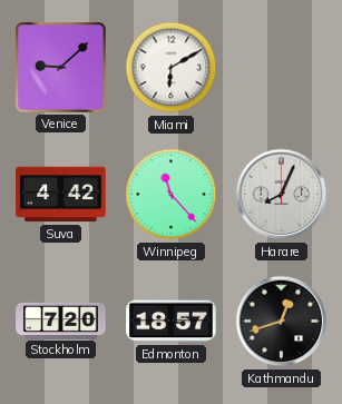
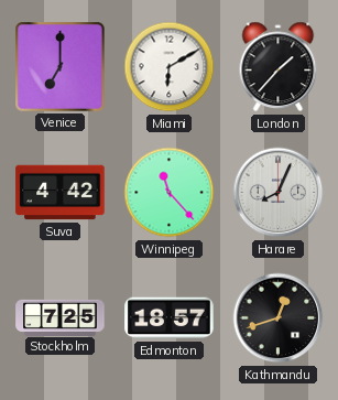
Venice: 9:08 -> 7:00
London: none -> 1:37
Stockholm: 7:20 -> 7:25
